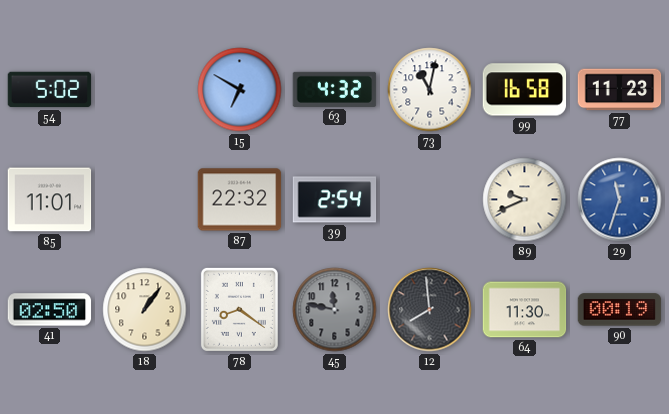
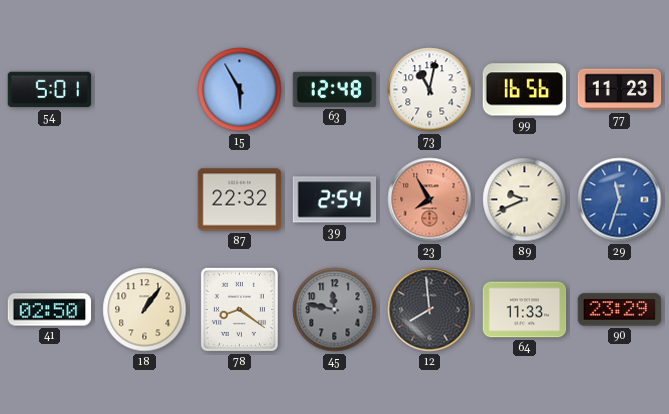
54: 5:02 -> 5:01
15: 6:50 -> 5:55
63: 4:32 -> 12:48
99: 16:58 -> 16:56
85: 11:01 -> none
23: none -> 7:55
64: 11:30 -> 11:33
90: 00:19 -> 23:29
